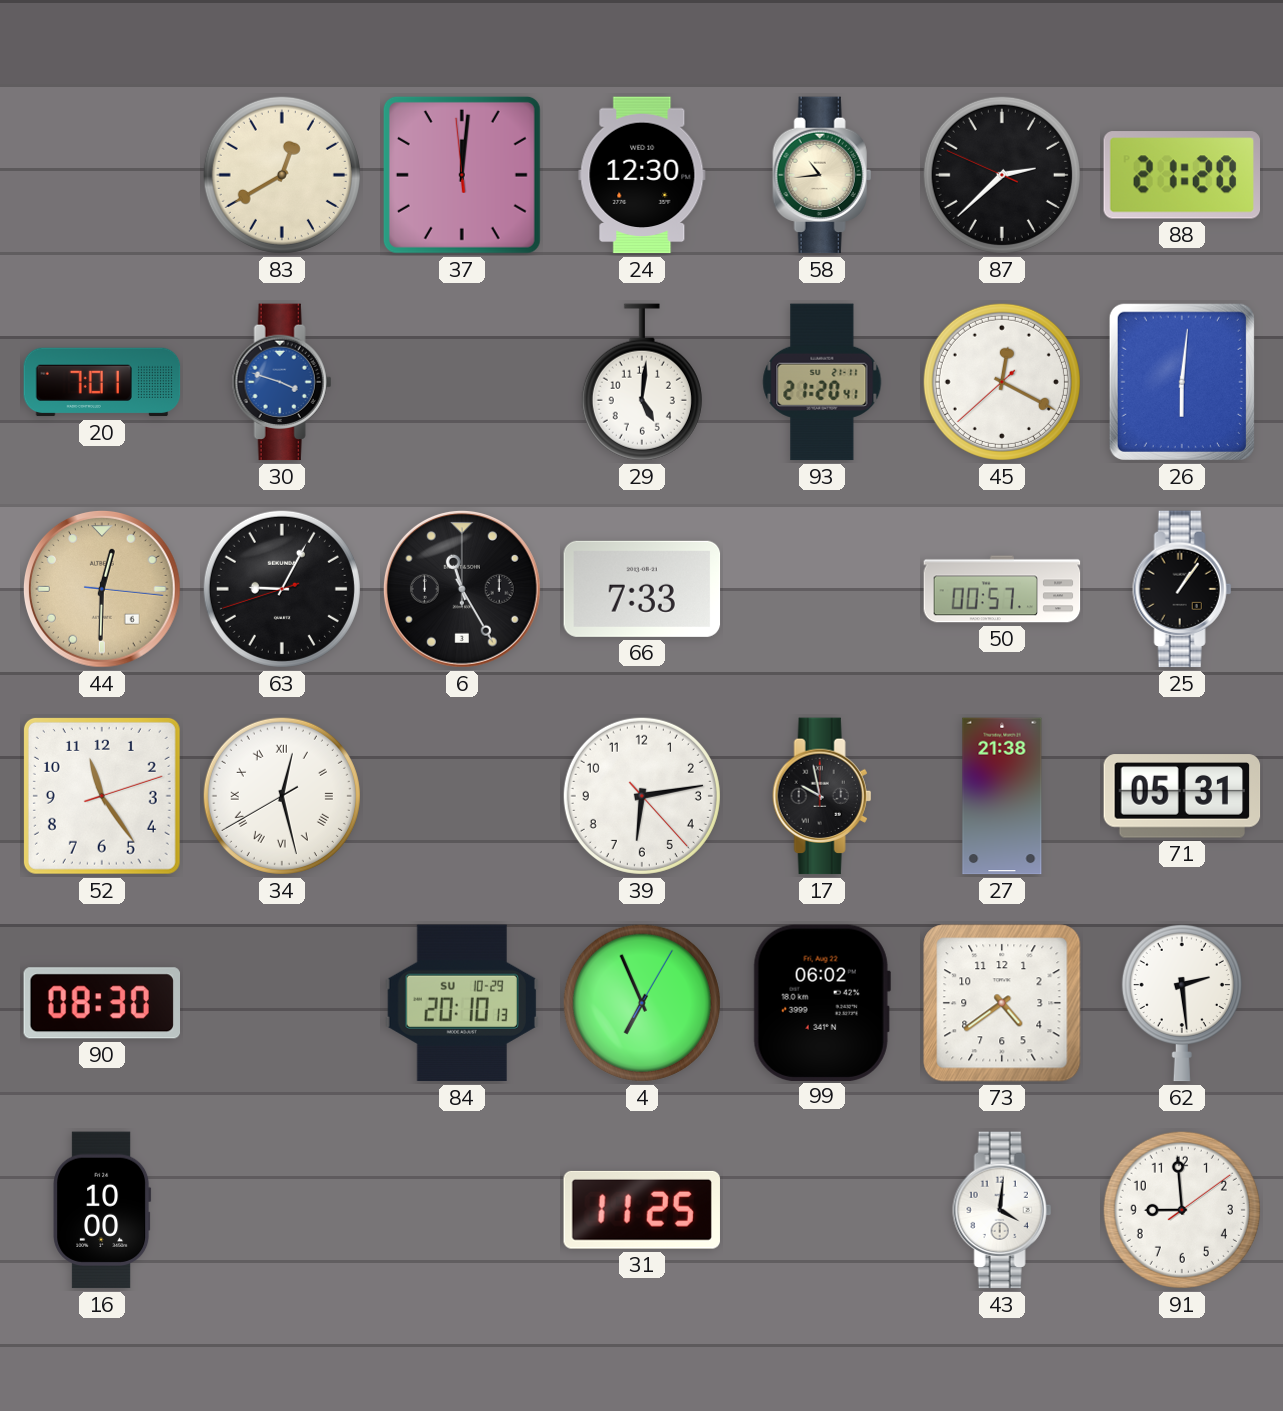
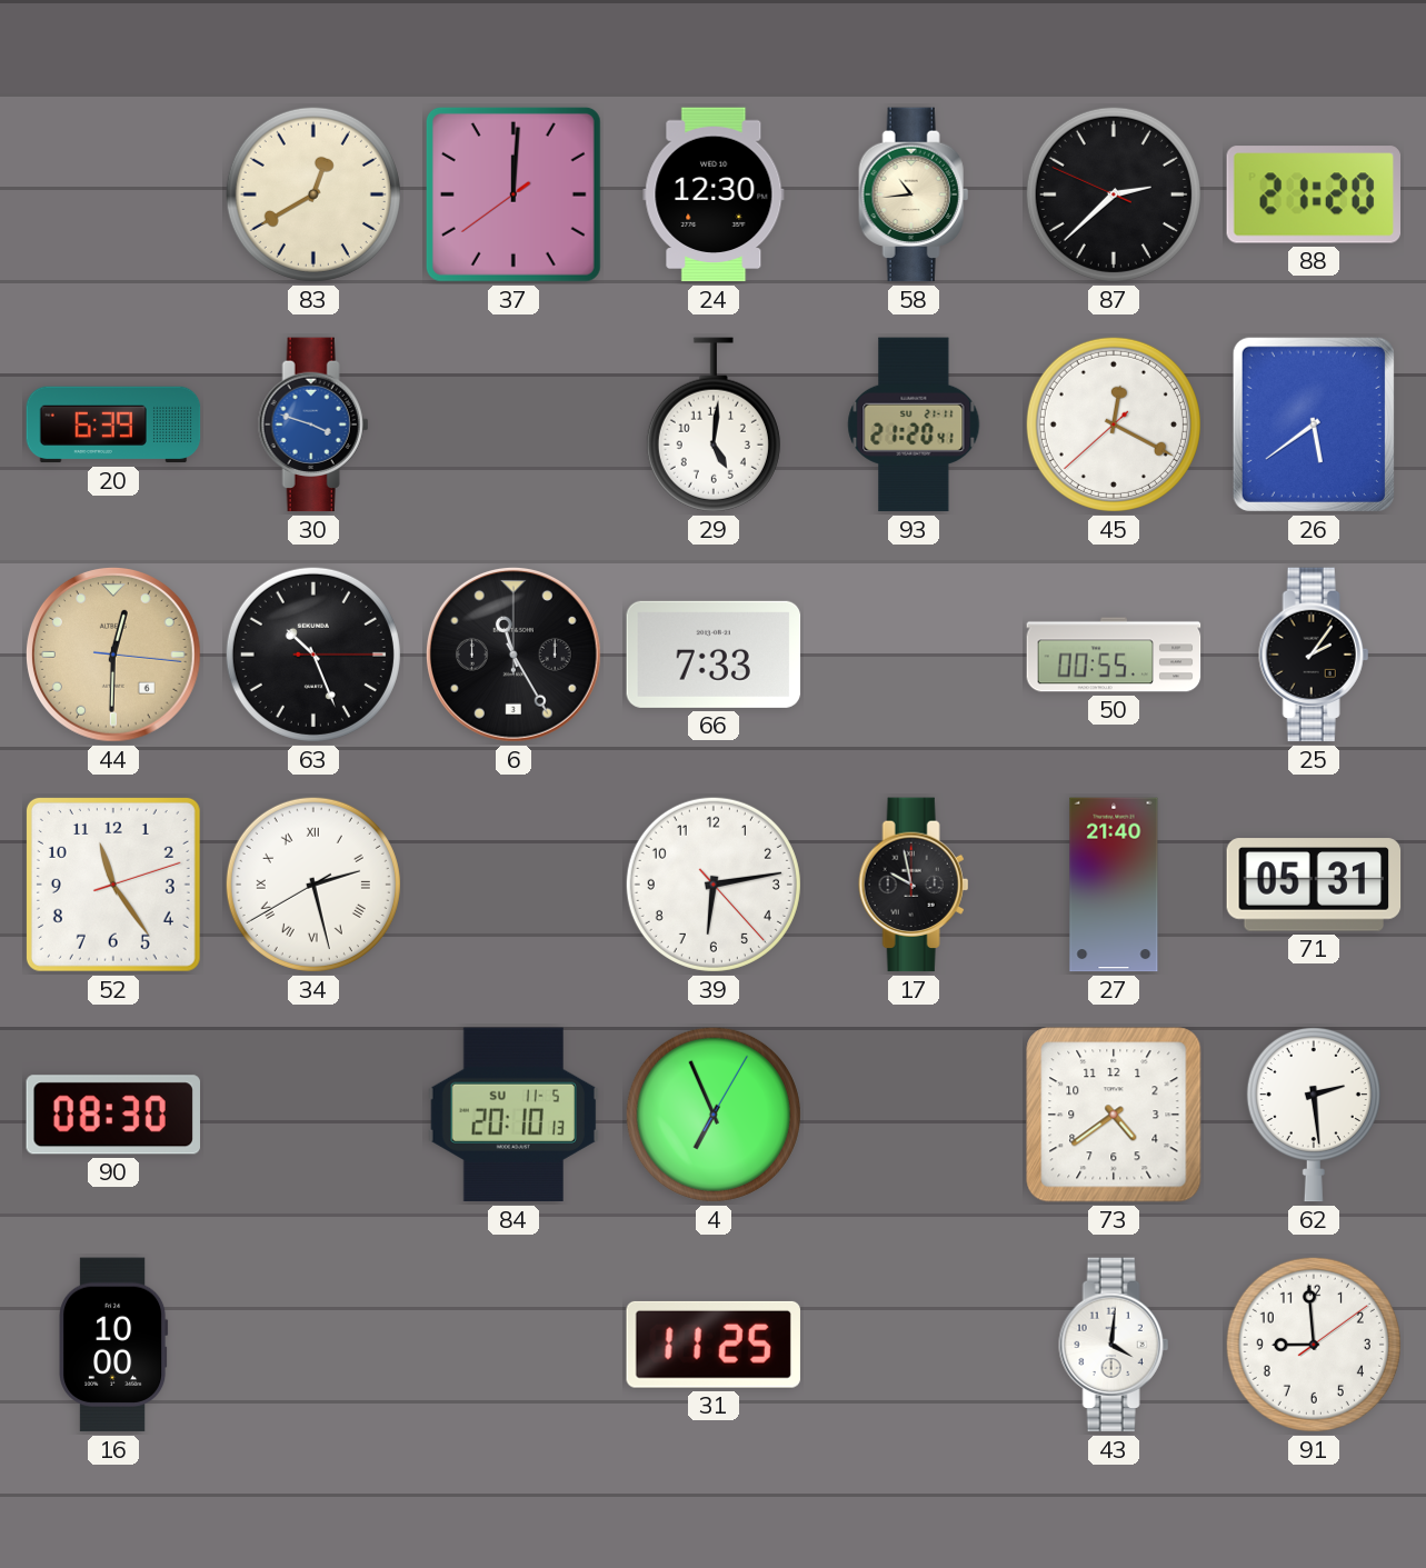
37: 12:00:59 -> 12:00:39
20: 7:01 -> 6:39
26: 6:01 -> 5:39
63: 9:04 -> 10:26
50: 00:57 -> 00:55
25: 1:06 -> 2:06
34: 12:27 -> 2:27
27: 21:38 -> 21:40
84 date: SU 10-29 -> SU 11-5
99: 06:02 -> none
